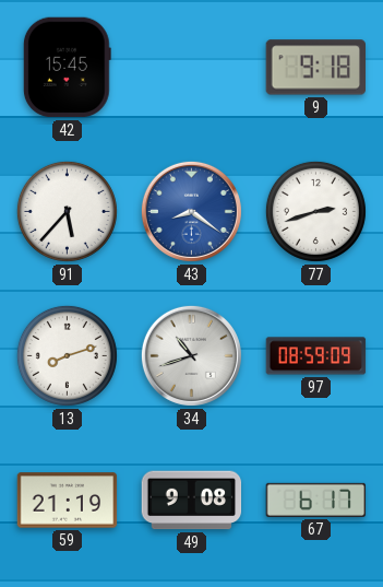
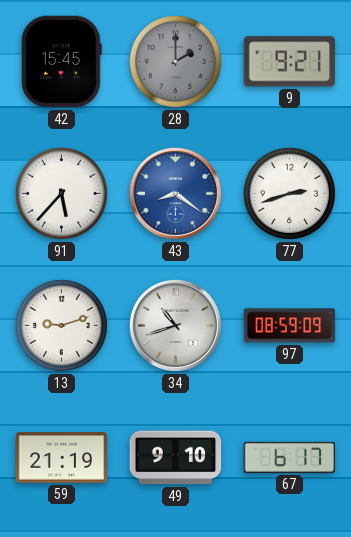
28: none -> 2:00
9: 9:18 -> 9:21
13: 8:12 -> 9:12
49: 9:08 -> 9:10
